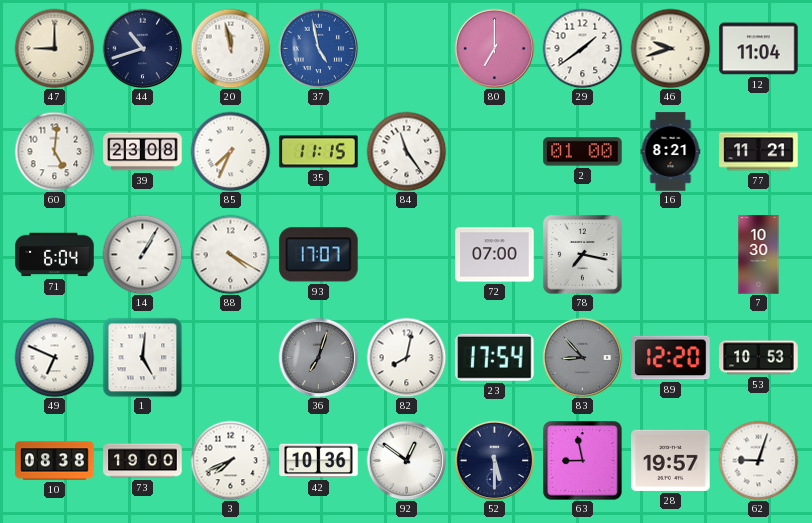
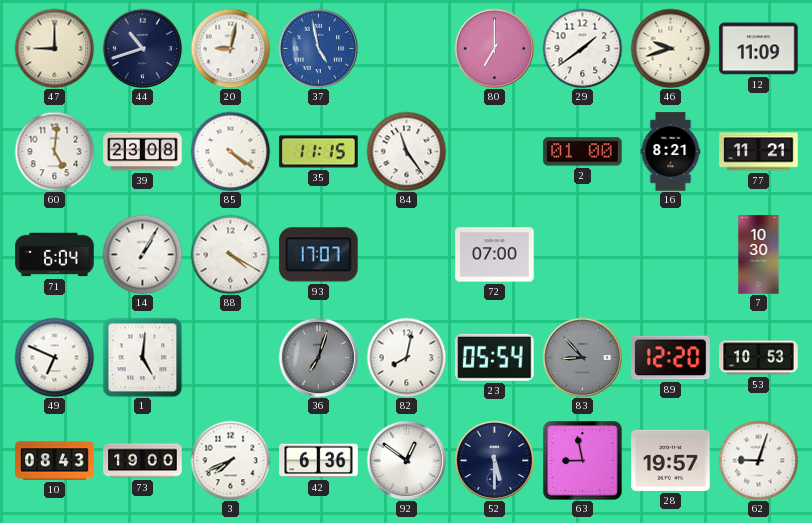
20: 11:58 -> 9:02
12: 11:04 -> 11:09
85: 7:34 -> 4:21
78: 7:17 -> none
23: 17:54 -> 05:54
10: 08:38 -> 08:43
42: 10:36 -> 6:36
